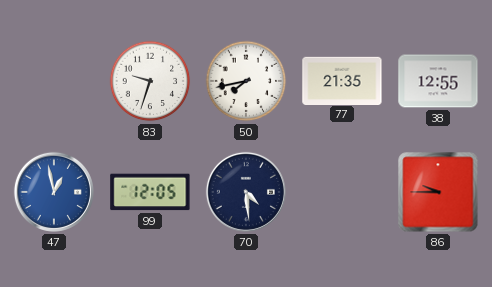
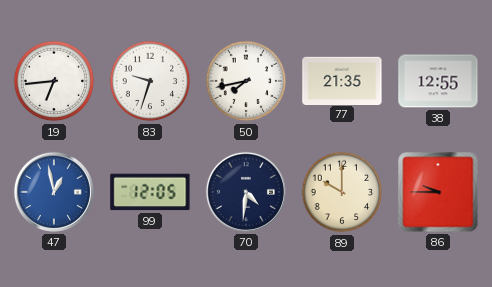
19: none -> 6:44
70: 4:29 -> 4:31
89: none -> 10:00
